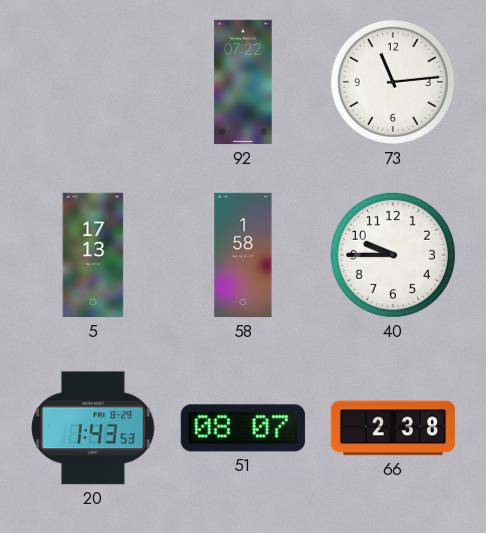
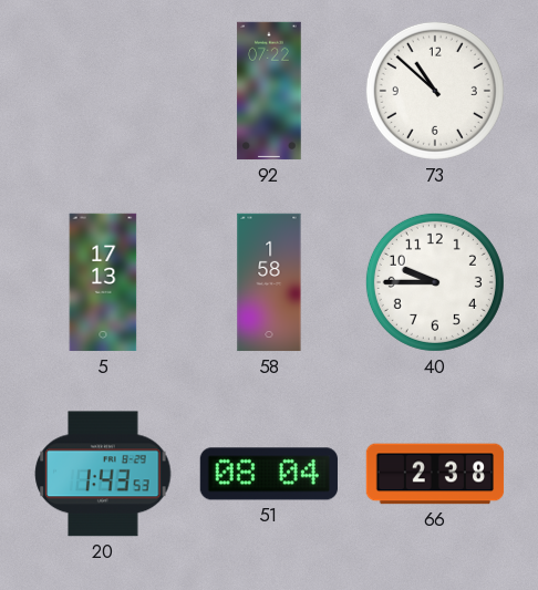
73: 11:14 -> 10:52
51: 08:07 -> 08:04
